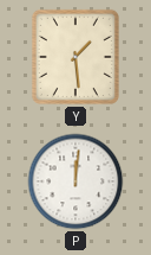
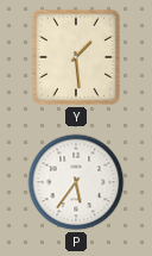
P: 12:01 -> 5:36
